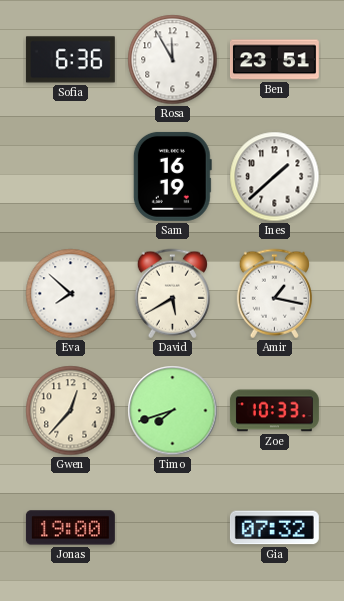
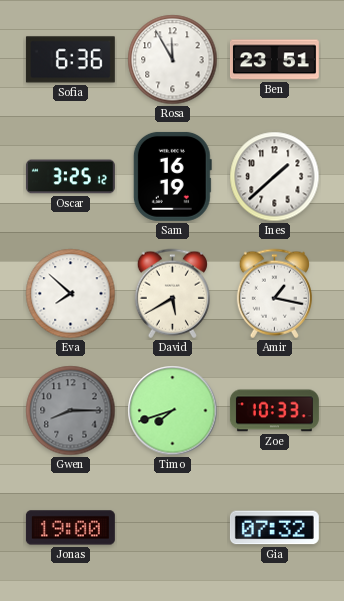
Oscar: none -> 3:25
Gwen: 12:37 -> 8:15
Gwen dial: cream -> grey
